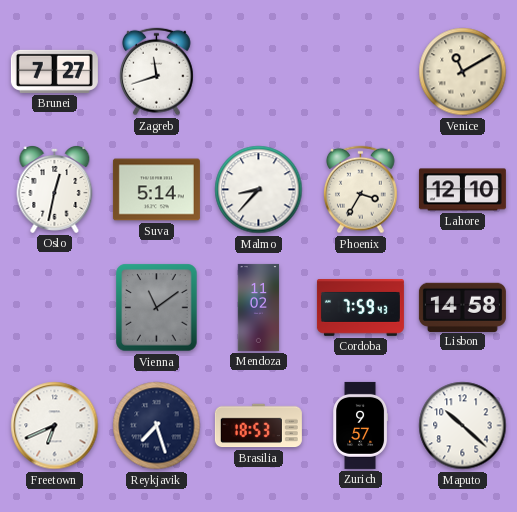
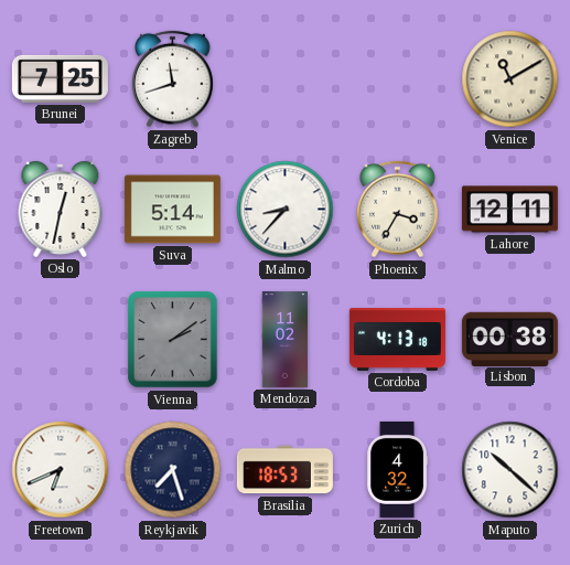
Brunei: 7:27 -> 7:25
Lahore: 12:10 -> 12:11
Vienna: 11:09 -> 2:09
Cordoba: 7:59 -> 4:13
Lisbon: 14:58 -> 00:38
Zurich: 9:57 -> 4:32
